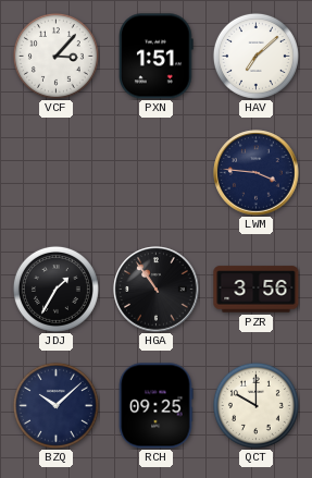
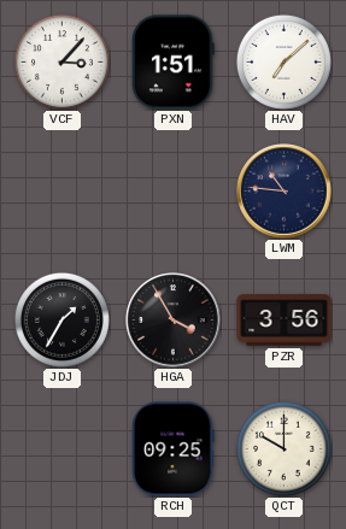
LWM: 3:46 -> 10:46
HGA: 10:54 -> 3:55
BZQ: 10:08 -> none
